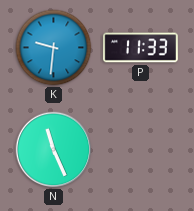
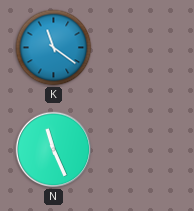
K: 9:31 -> 11:21
P: 11:33 -> none
